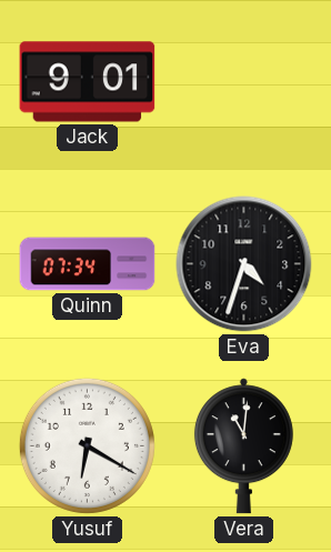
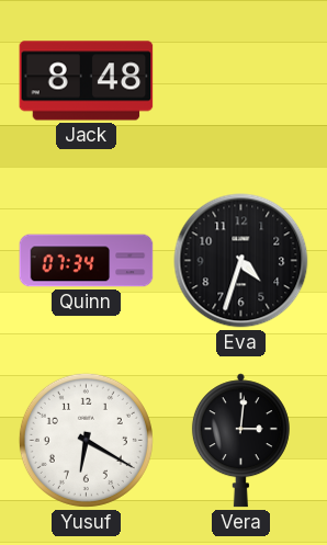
Jack: 9:01 -> 8:48
Vera: 11:01 -> 3:01
